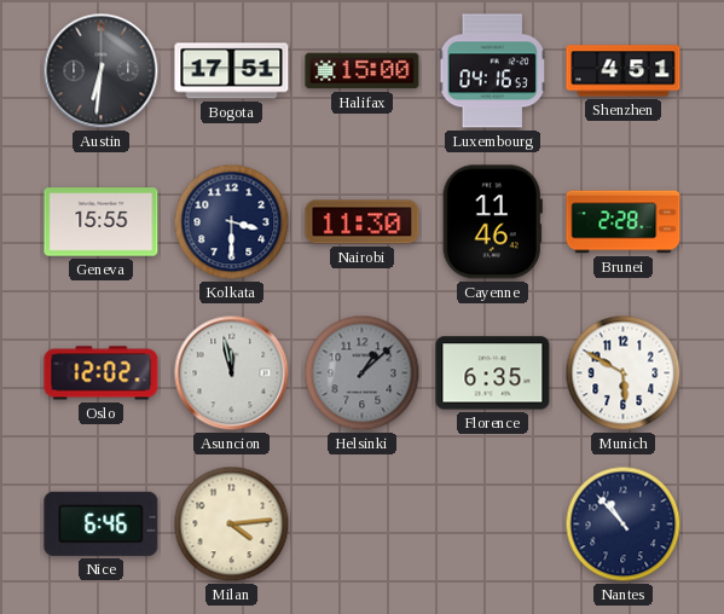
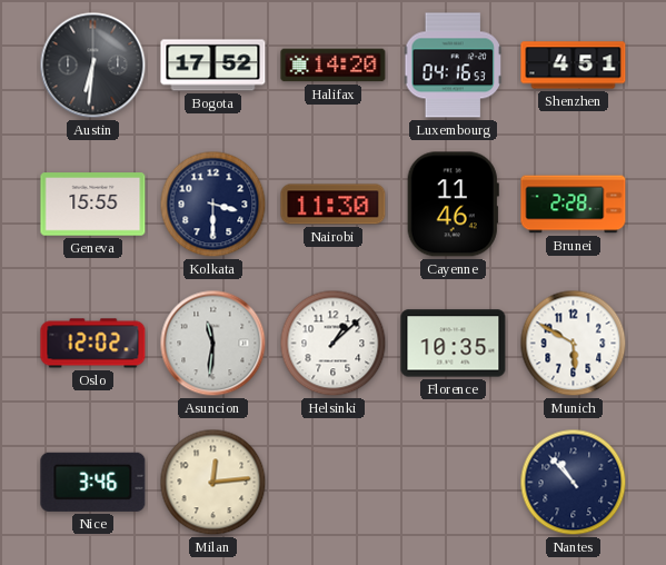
Bogota: 17:51 -> 17:52
Halifax: 15:00 -> 14:20
Asuncion: 11:58 -> 11:31
Helsinki dial: grey -> white
Florence: 6:35 -> 10:35
Nice: 6:46 -> 3:46
Milan: 4:14 -> 12:14
